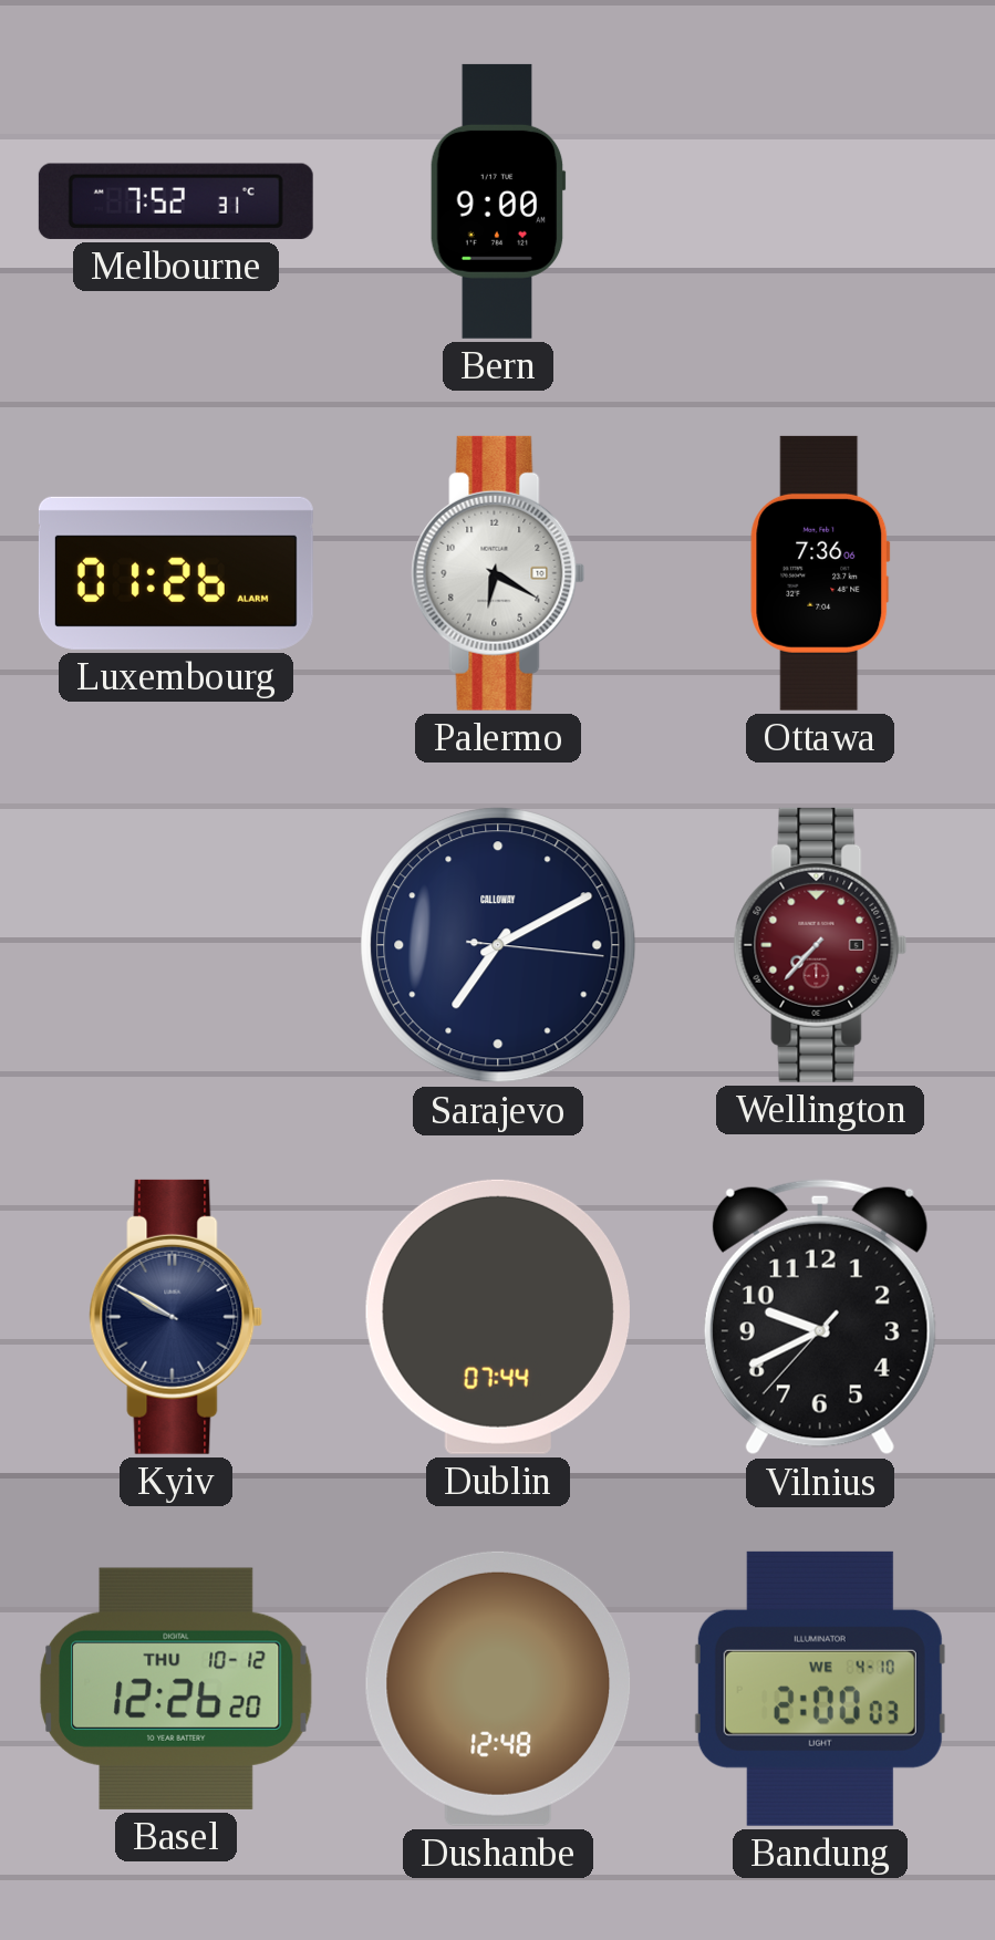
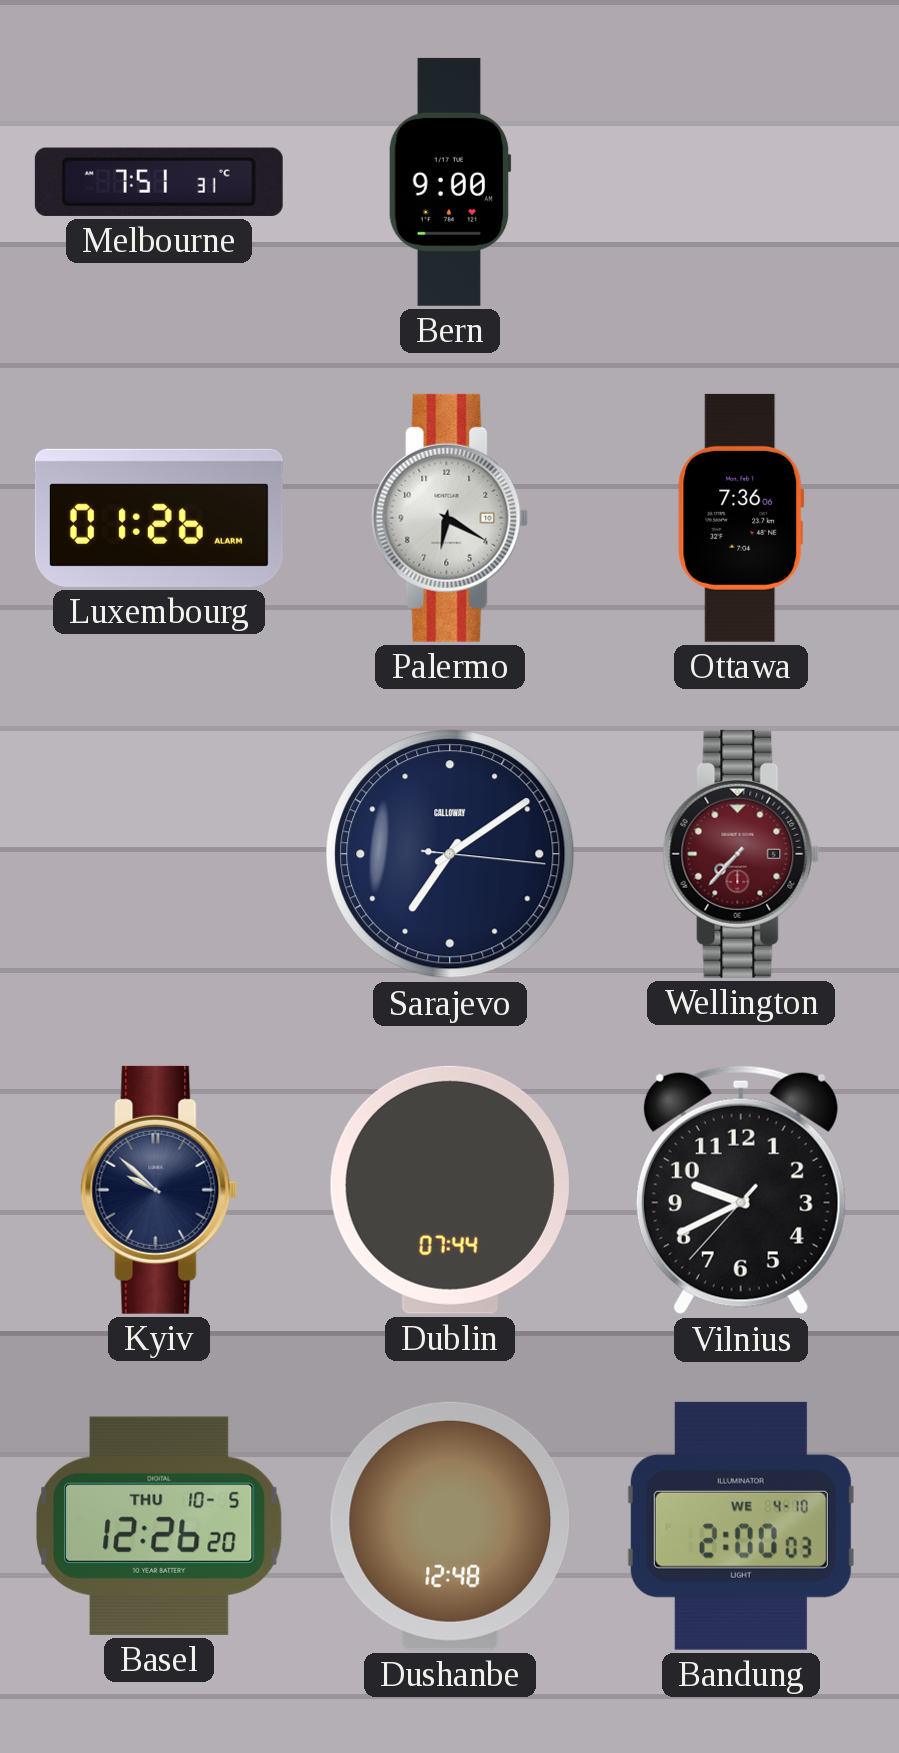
Melbourne: 7:52 -> 7:51
Sarajevo: 7:10 -> 7:09
Kyiv: 9:50 -> 9:52
Basel date: THU 10-12 -> THU 10-5
